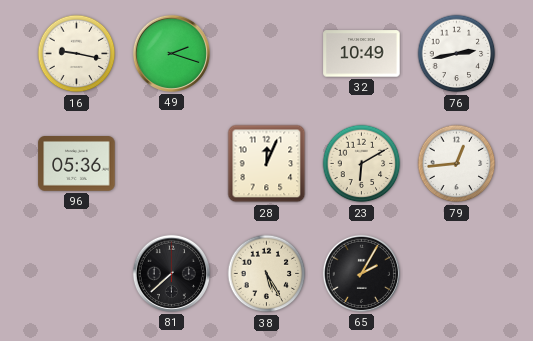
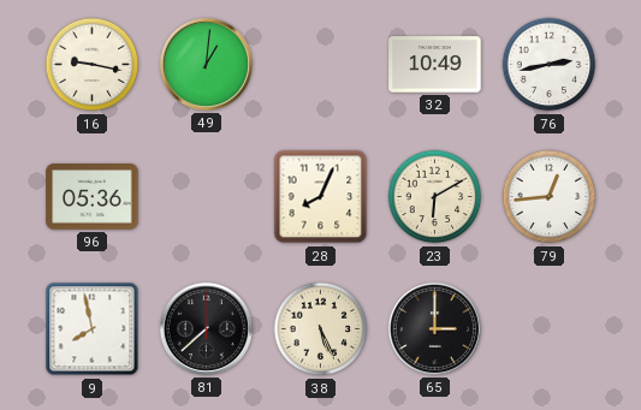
49: 2:18 -> 1:01
28: 12:04 -> 8:04
9: none -> 7:58
38: 5:25 -> 5:26
65: 2:05 -> 3:00
